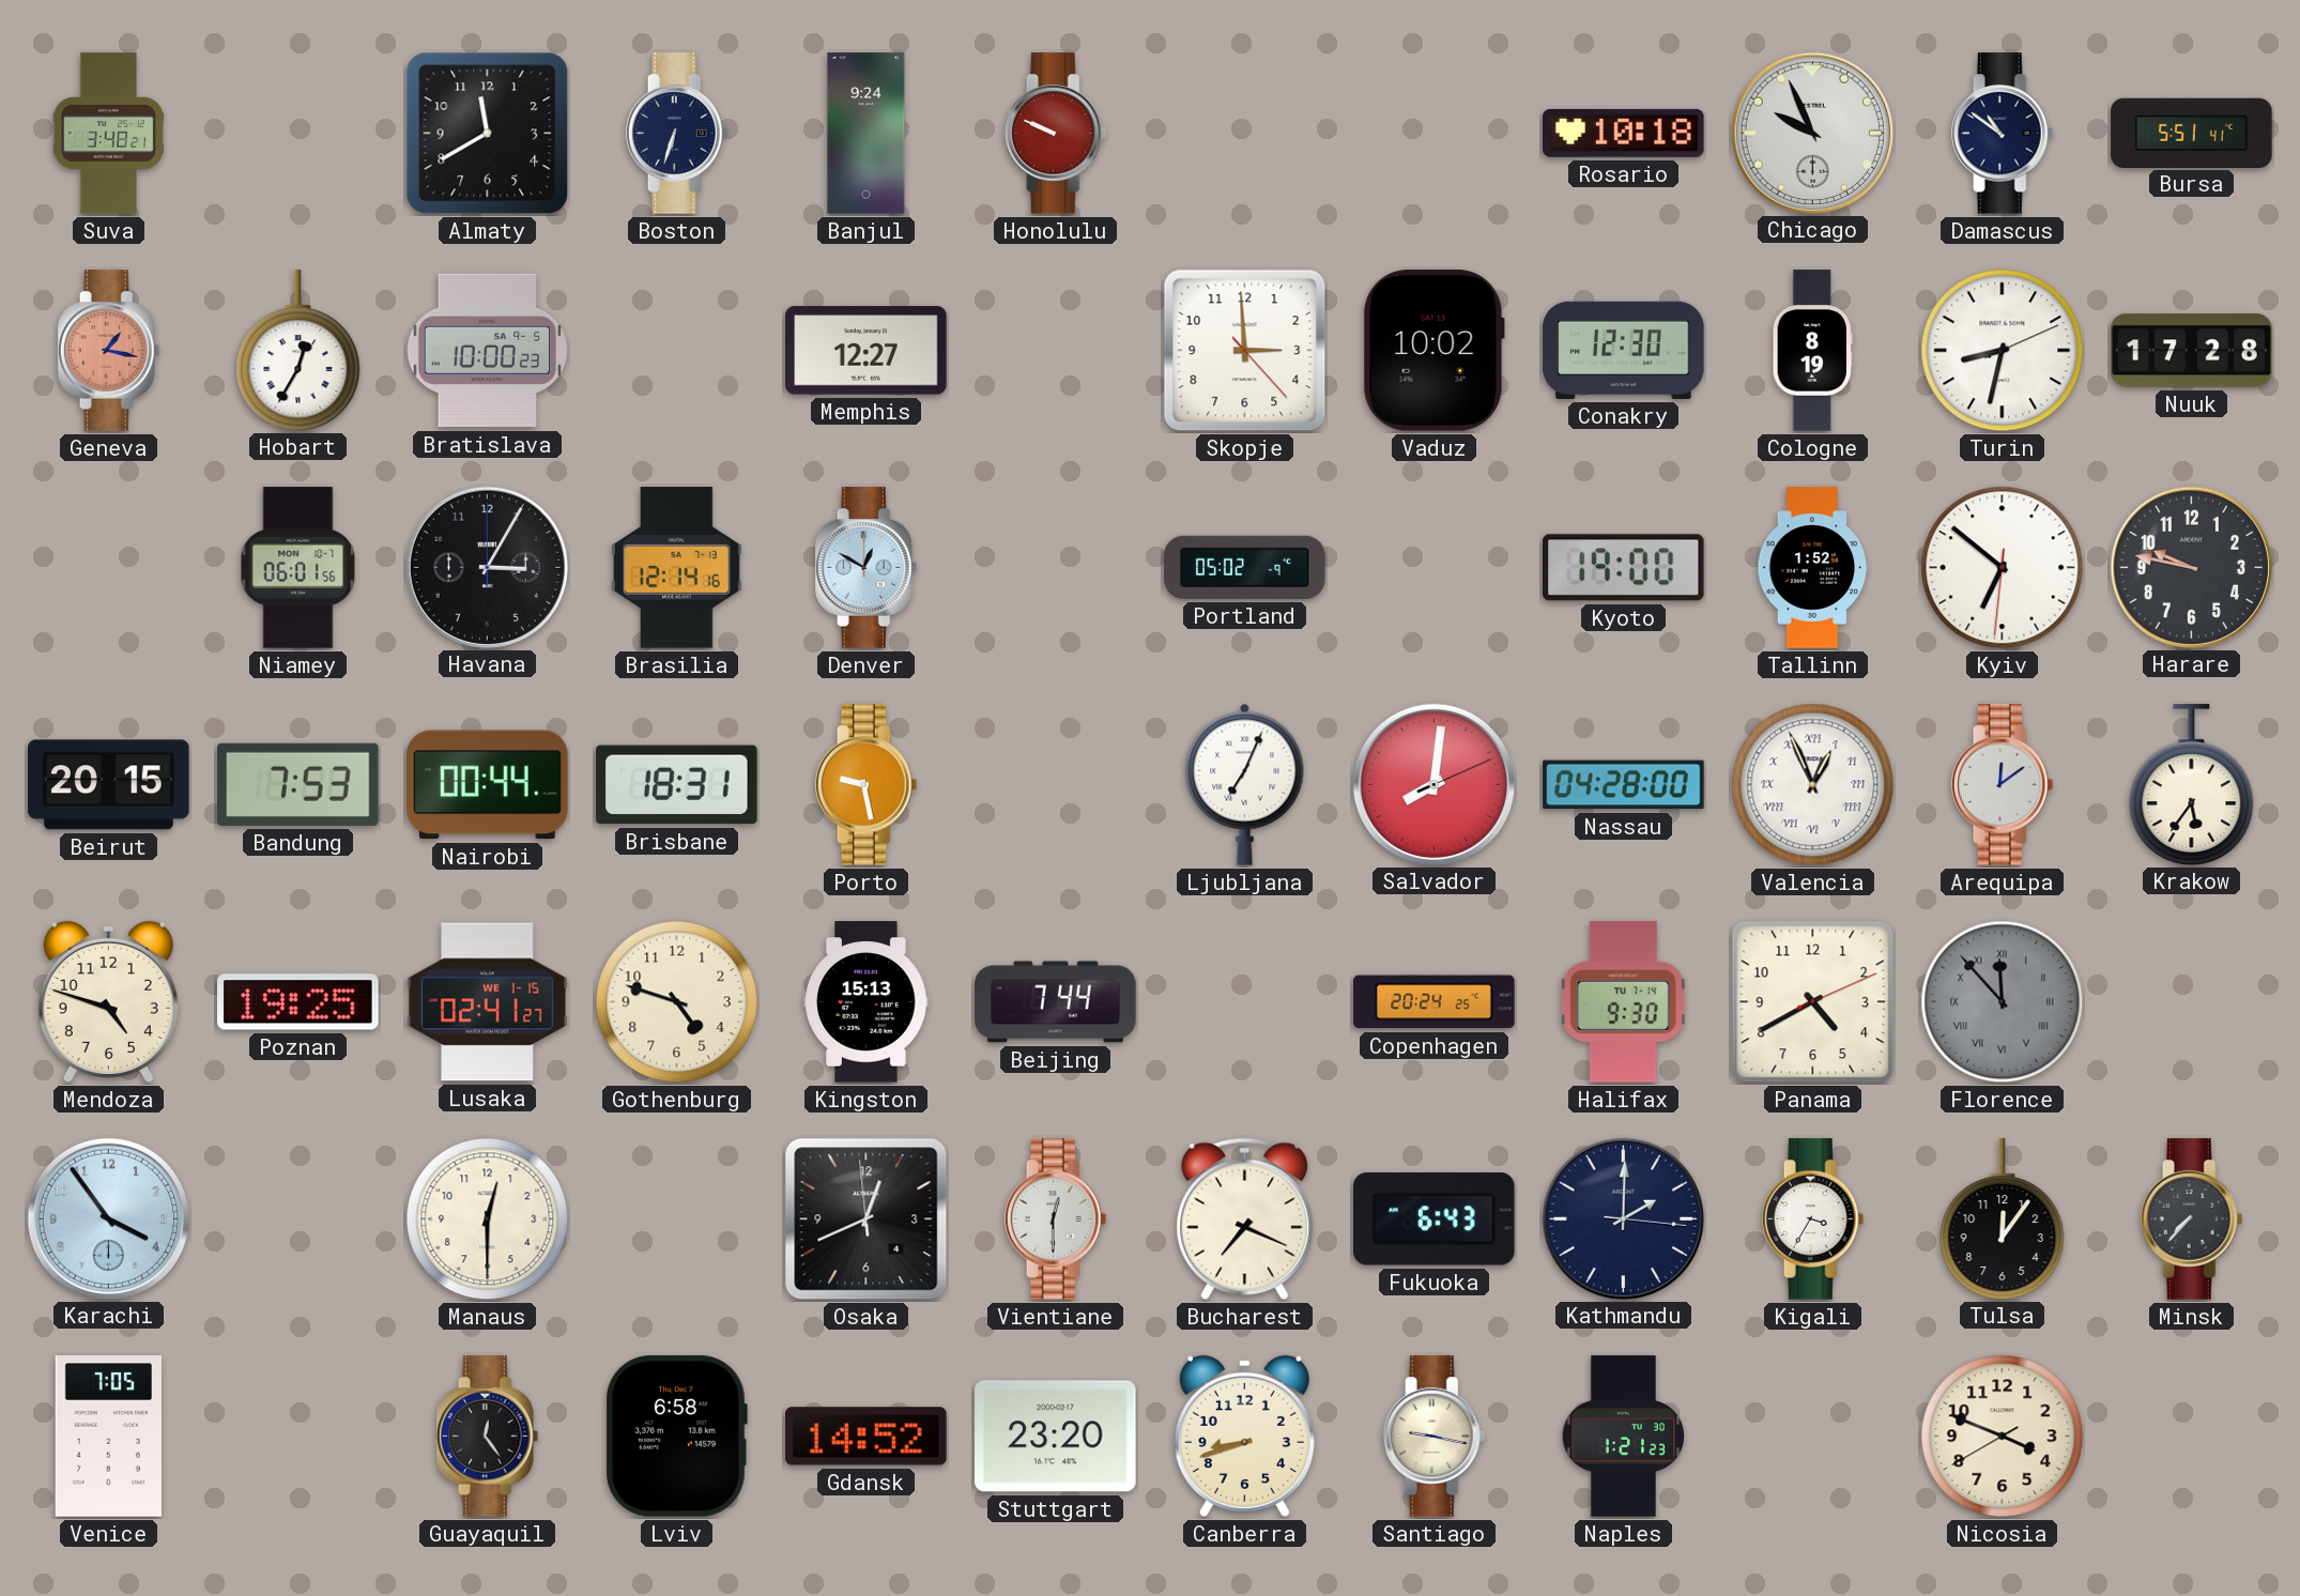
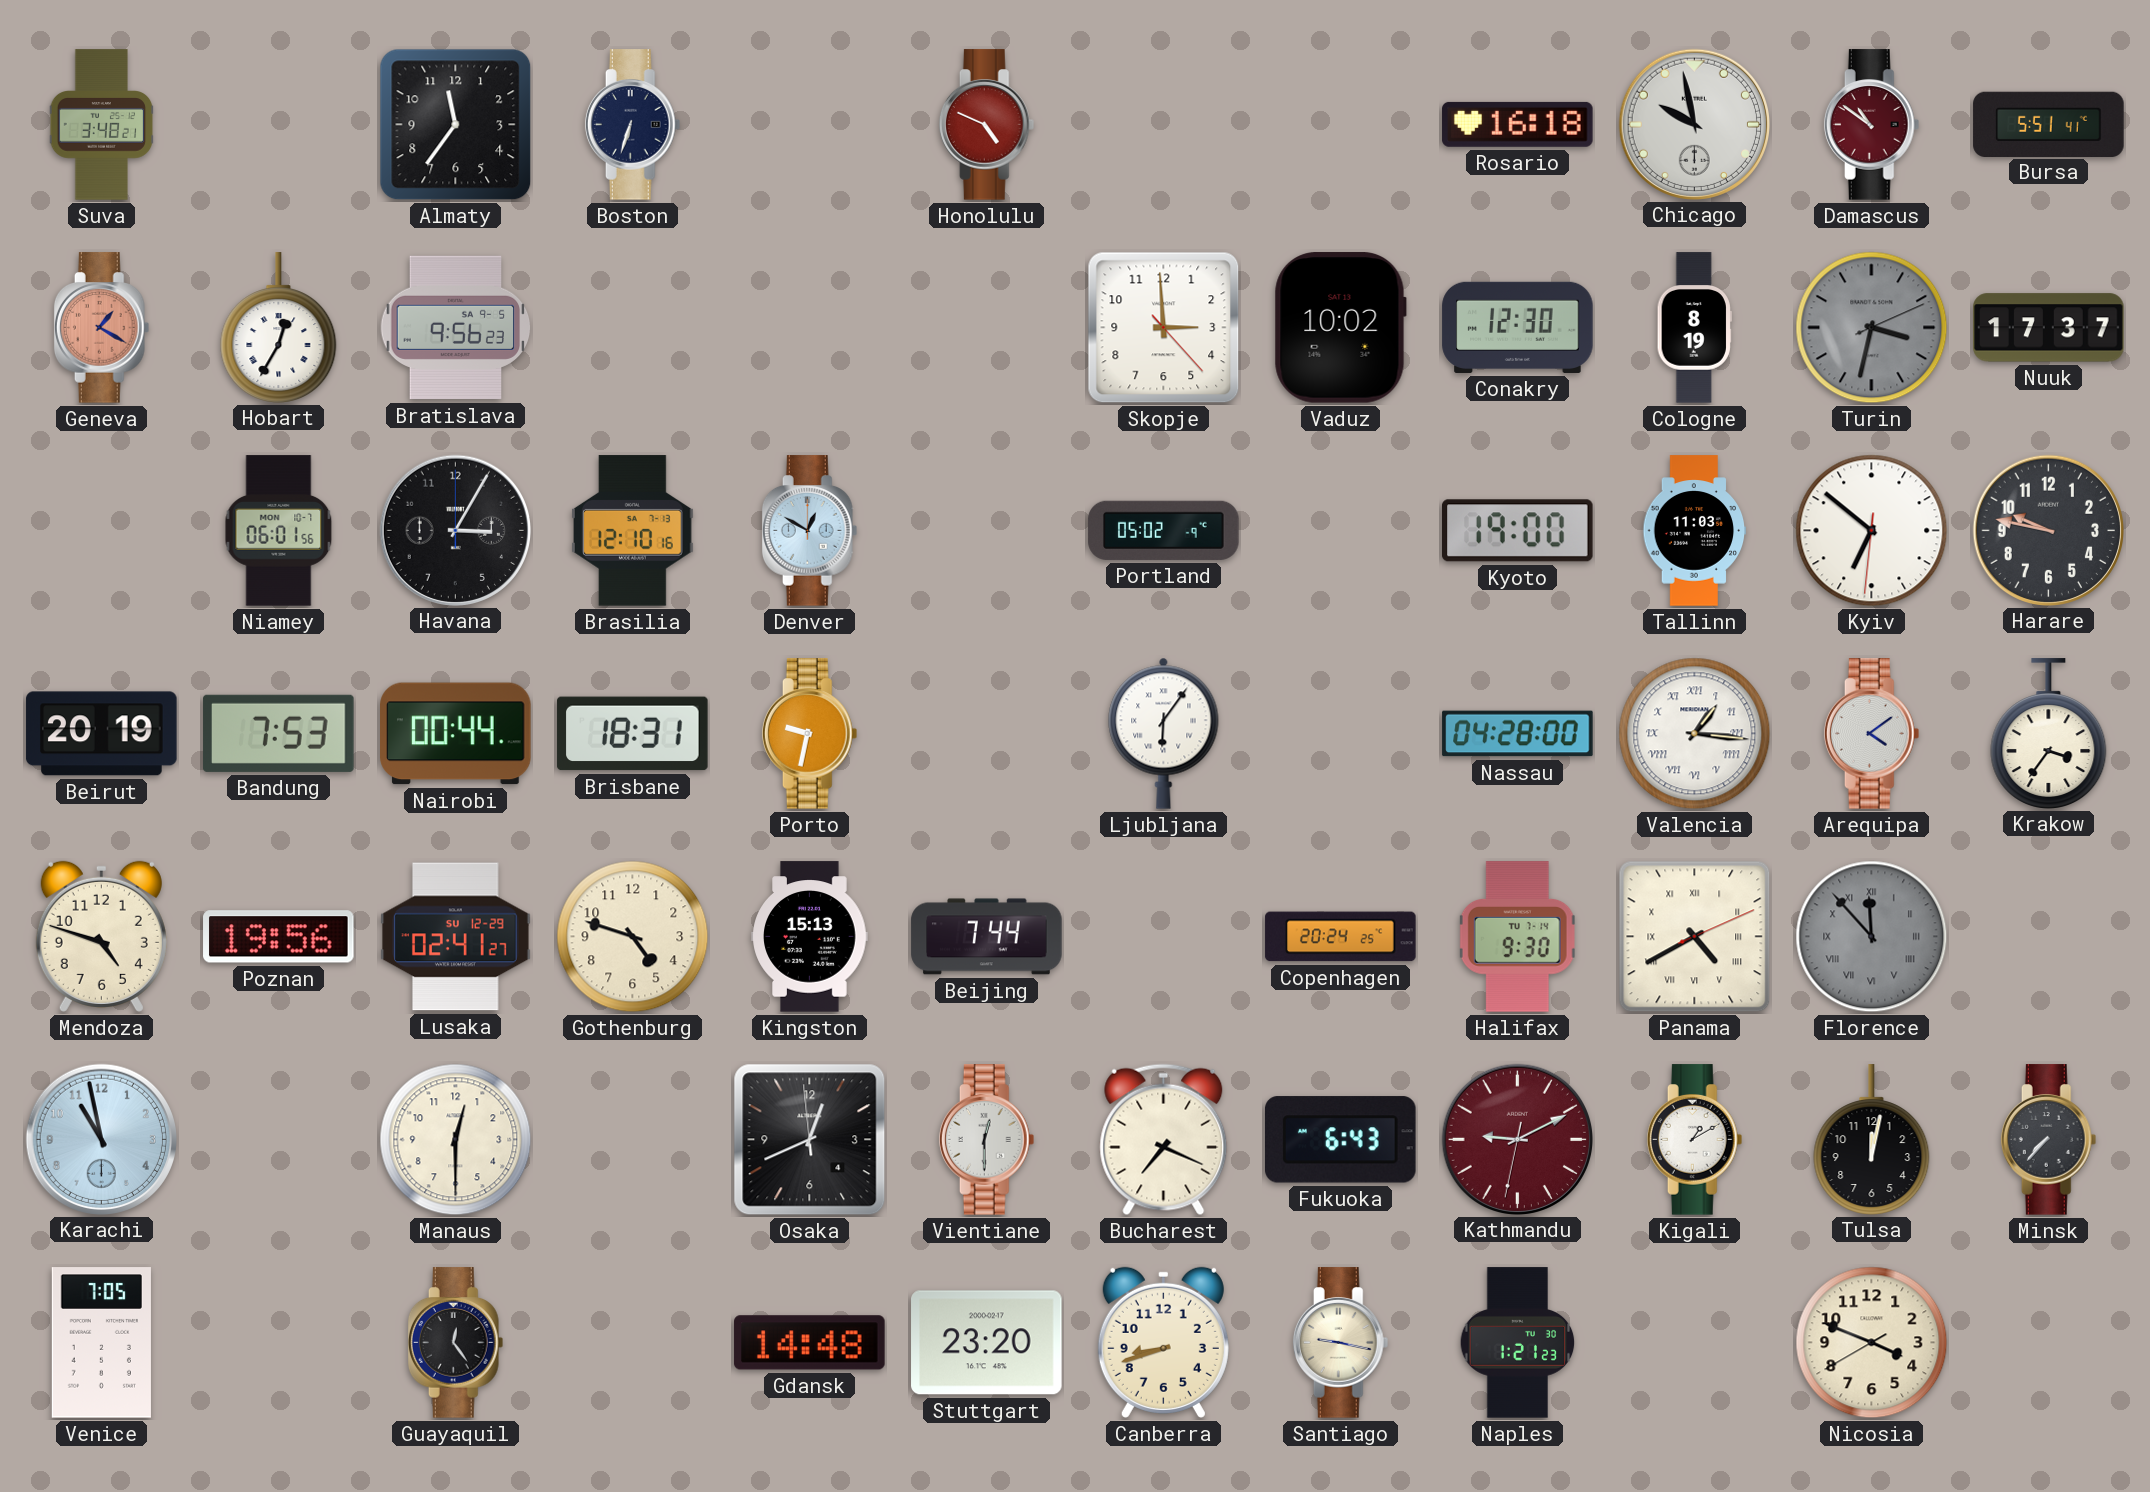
Almaty: 11:40 -> 11:36
Banjul: 9:24 -> none
Honolulu: 9:49 -> 4:49
Rosario: 10:18 -> 16:18
Chicago: 9:56 -> 9:58
Damascus dial: navy -> burgundy
Geneva: 1:17 -> 1:20
Bratislava: 10:00 -> 9:56
Memphis: 12:27 -> none
Turin: 8:32 -> 3:32
Turin dial: white -> grey
Nuuk: 17:28 -> 17:37
Brasilia: 12:14 -> 12:10
Tallinn: 1:52 -> 11:03
Beirut: 20:15 -> 20:19
Porto: 9:28 -> 9:32
Ljubljana: 7:04 -> 6:06
Salvador: 8:01 -> none
Valencia: 12:56 -> 1:16
Arequipa: 12:09 -> 4:09
Krakow: 5:36 -> 3:36
Poznan: 19:25 -> 19:56
Lusaka date: WE 1-15 -> SU 12-29
Panama numerals: Arabic -> Roman
Karachi: 3:54 -> 10:58
Kathmandu: 2:00 -> 9:10
Kathmandu dial: navy -> burgundy
Kigali: 3:35 -> 1:10
Tulsa: 12:06 -> 12:02
Lviv: 6:58 -> none
Gdansk: 14:52 -> 14:48
